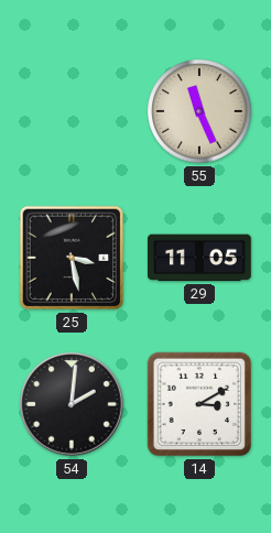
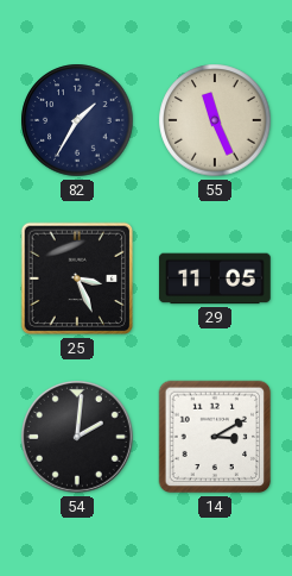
82: none -> 1:35
25: 3:28 -> 3:26
